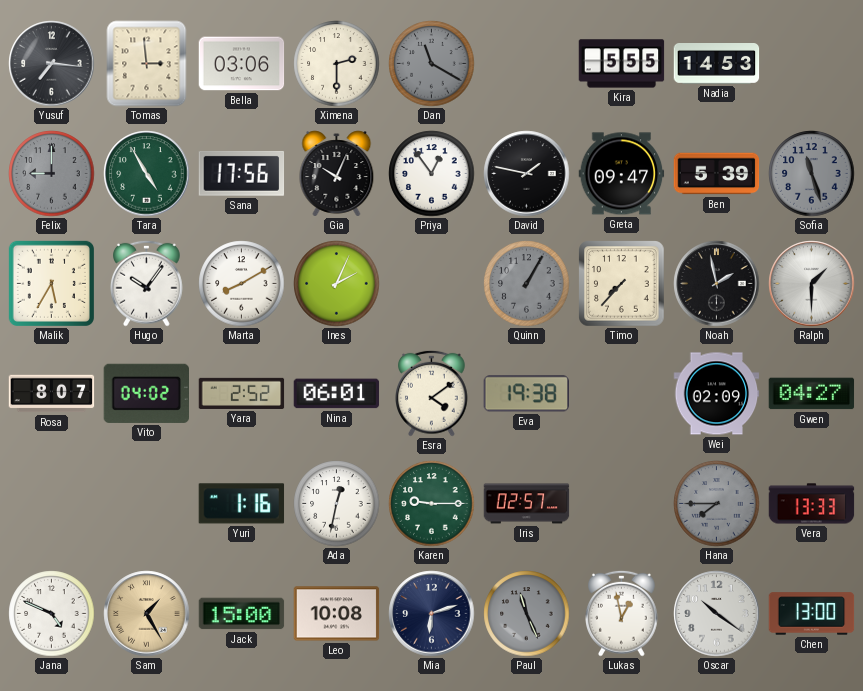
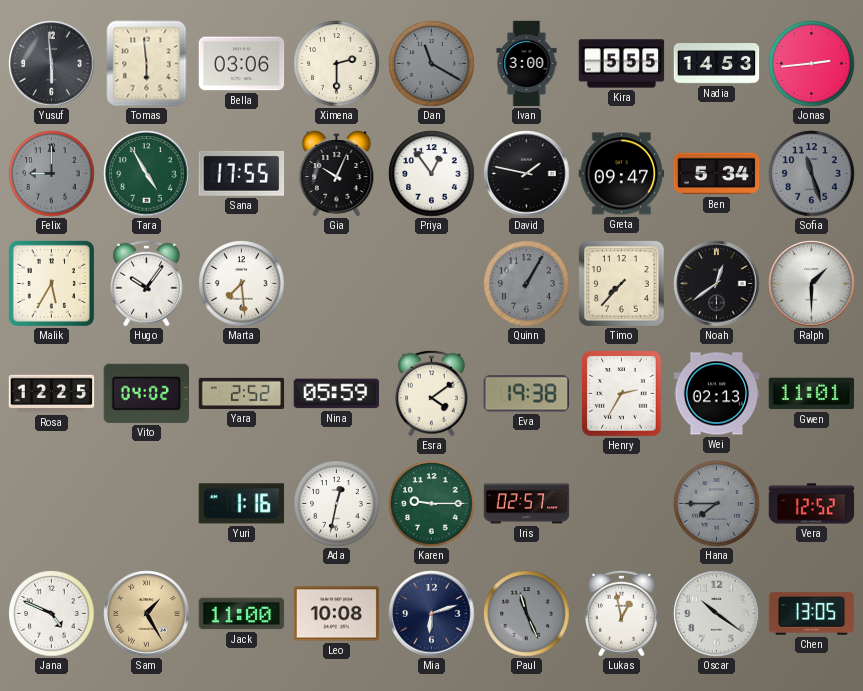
Yusuf: 7:16 -> 5:59
Tomas: 2:59 -> 5:59
Ivan: none -> 3:00
Jonas: none -> 2:44
Sana: 17:56 -> 17:55
Ben: 5:39 -> 5:34
Marta: 8:10 -> 7:29
Ines: 2:04 -> none
Noah: 1:58 -> 12:39
Rosa: 8:07 -> 12:25
Nina: 06:01 -> 05:59
Henry: none -> 2:35
Wei: 02:09 -> 02:13
Gwen: 04:27 -> 11:01
Vera: 13:33 -> 12:52
Jack: 15:00 -> 11:00
Chen: 13:00 -> 13:05
